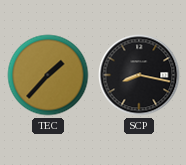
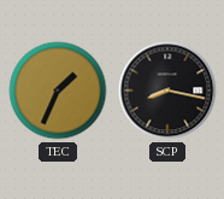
TEC: 1:37 -> 1:34
